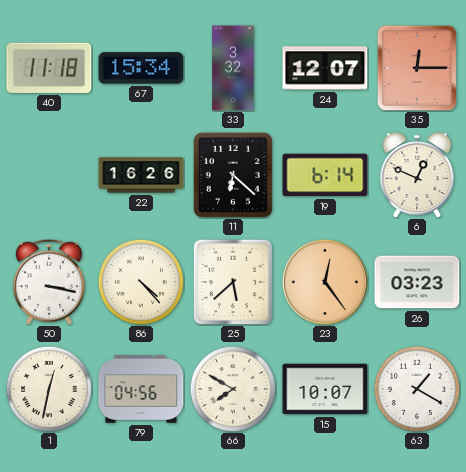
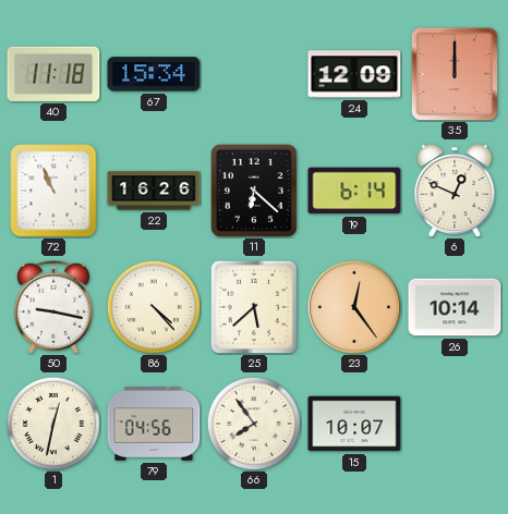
33: 3:32 -> none
24: 12:07 -> 12:09
35: 12:15 -> 12:00
72: none -> 10:56
50: 3:17 -> 9:17
26: 03:23 -> 10:14
66: 7:50 -> 7:54
63: 1:20 -> none
